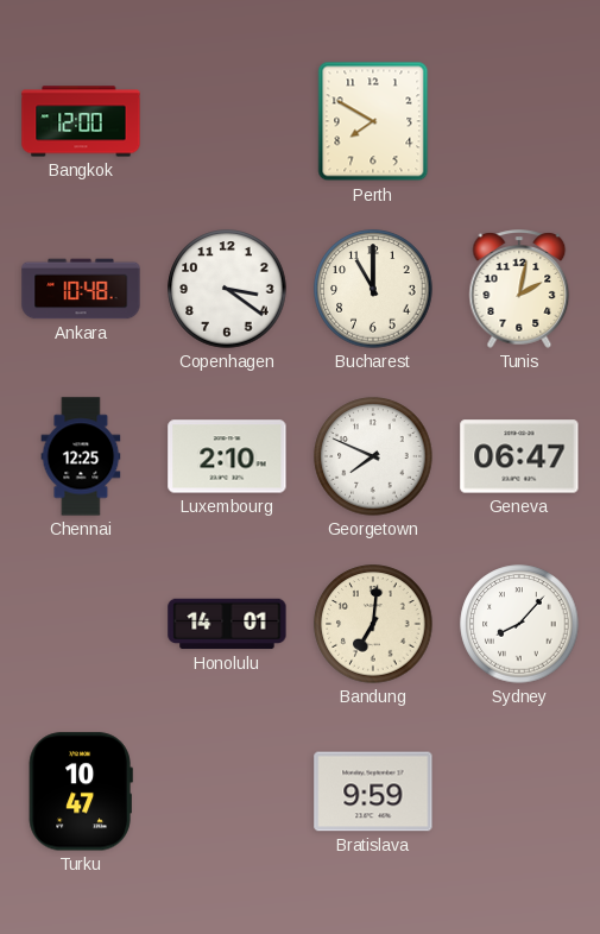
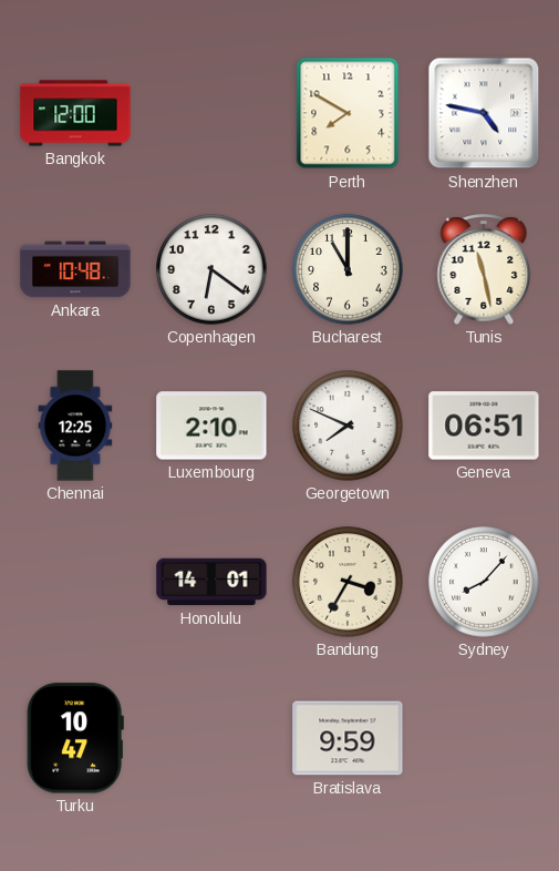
Shenzhen: none -> 4:47
Copenhagen: 3:21 -> 6:21
Tunis: 2:02 -> 11:28
Geneva: 06:47 -> 06:51
Bandung: 7:01 -> 3:35
